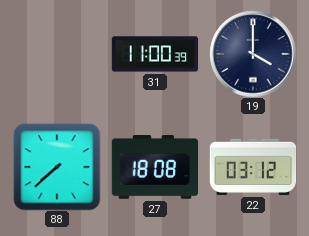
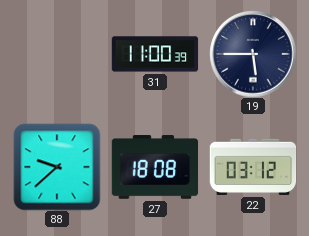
19: 4:00 -> 5:45
88: 7:38 -> 9:38
